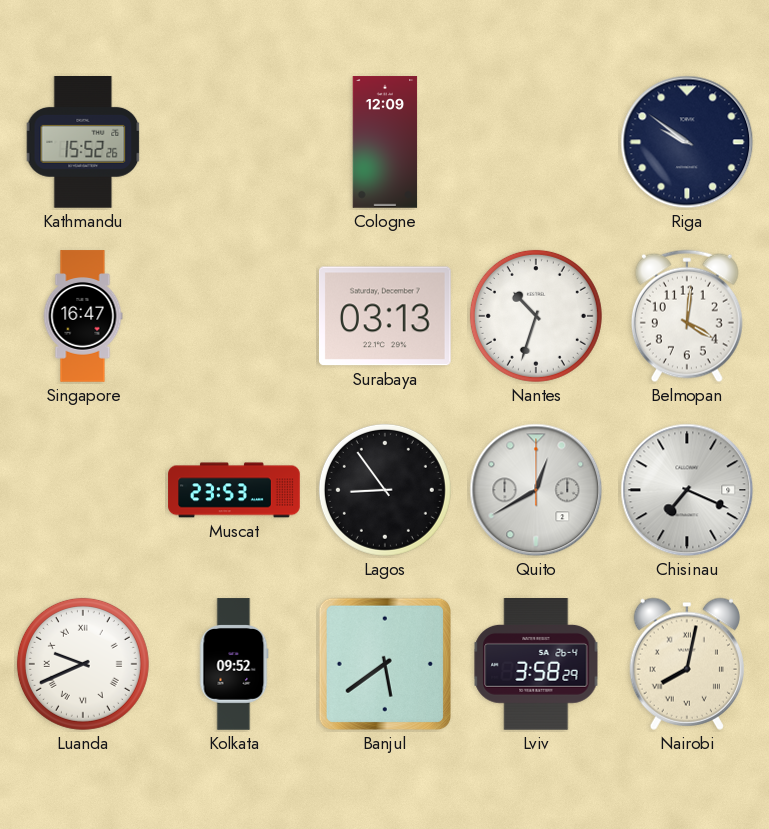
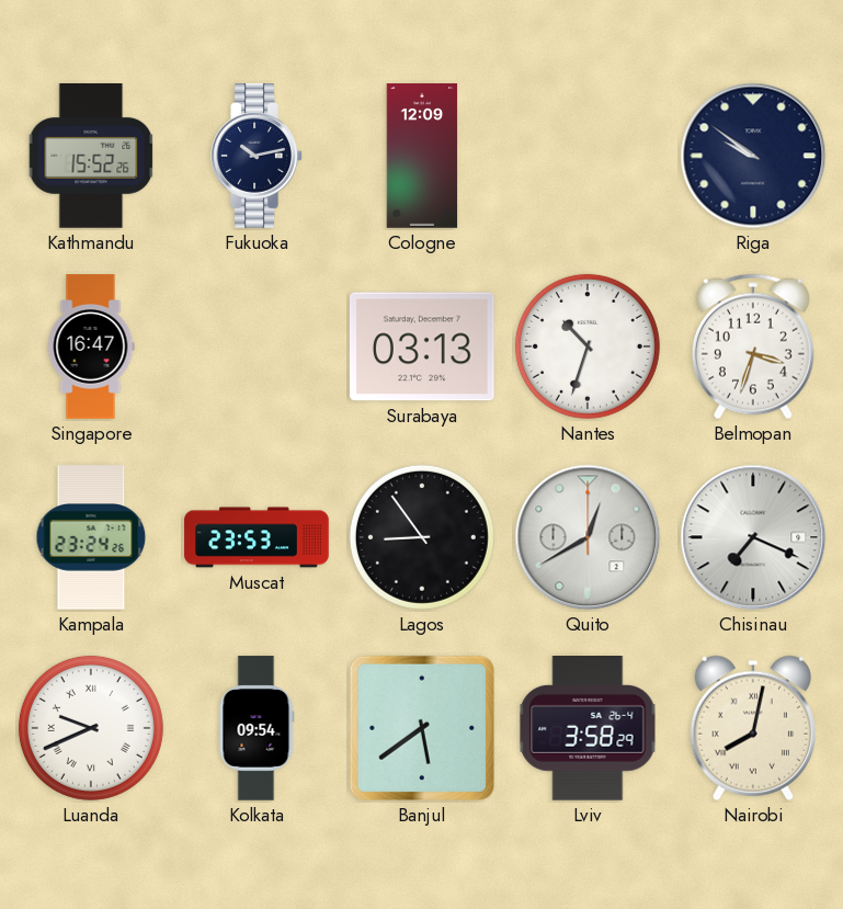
Fukuoka: none -> 10:13
Belmopan: 4:01 -> 3:33
Kampala: none -> 23:24
Kolkata: 09:52 -> 09:54
